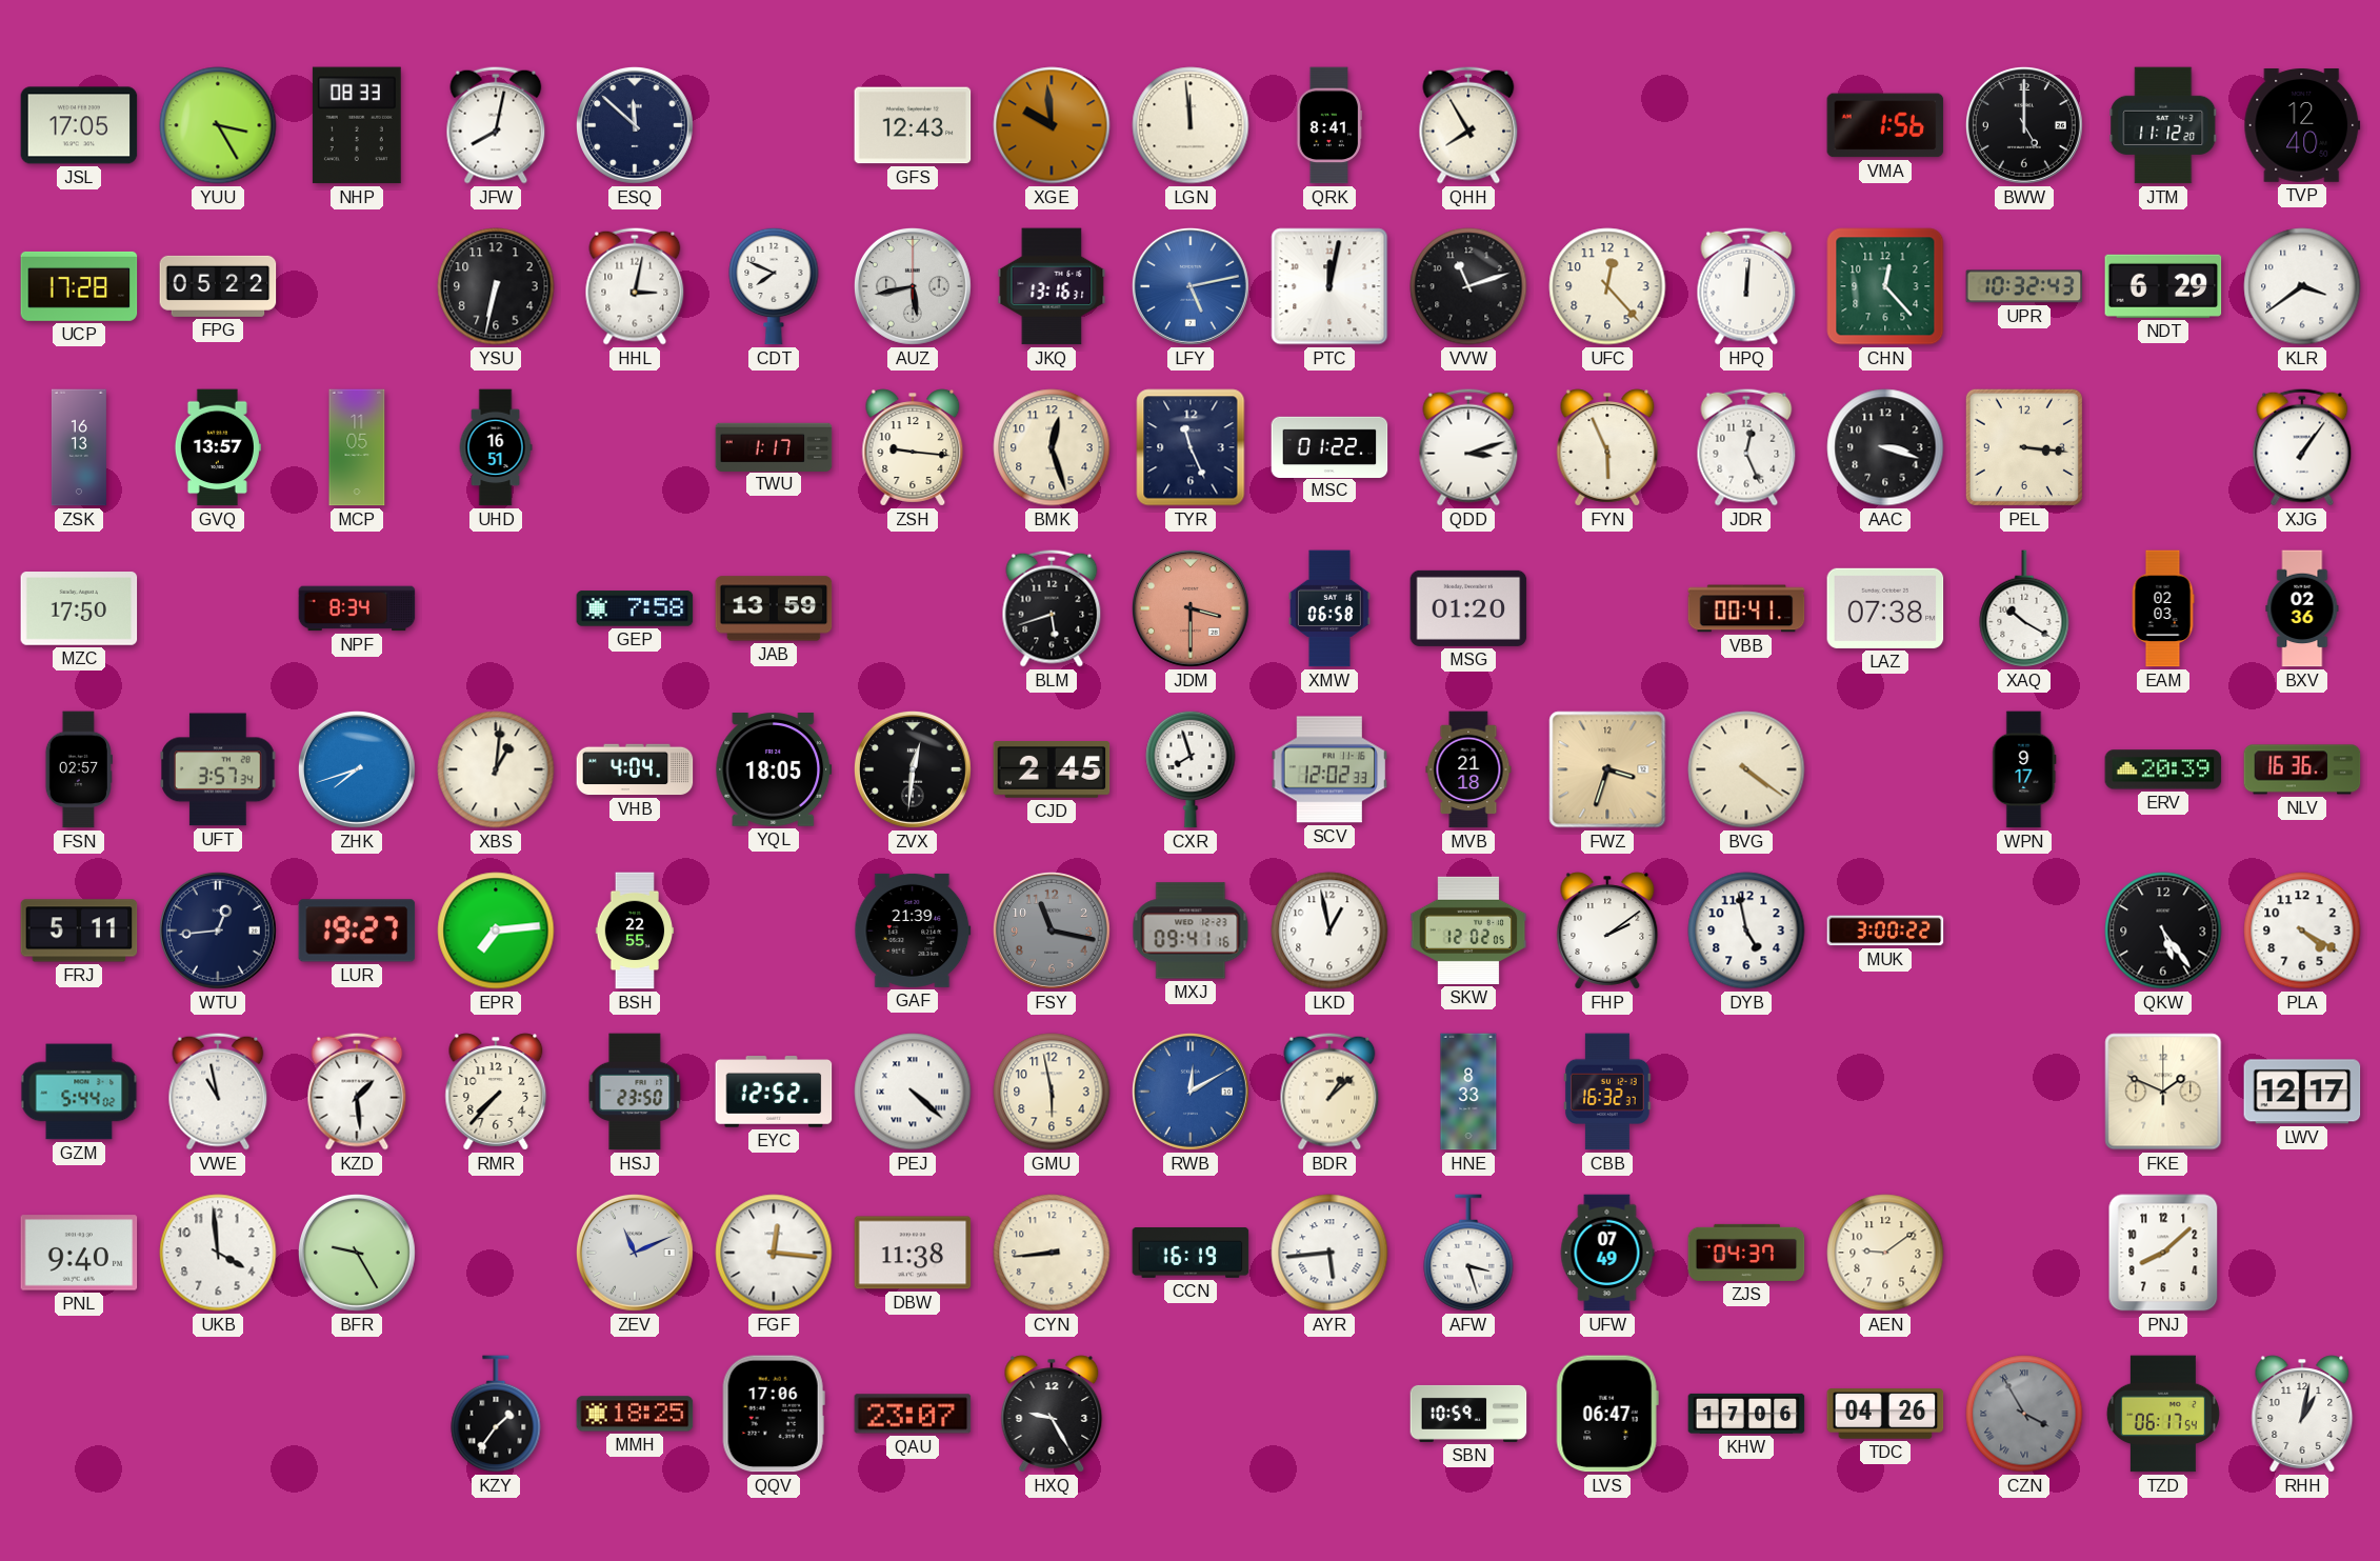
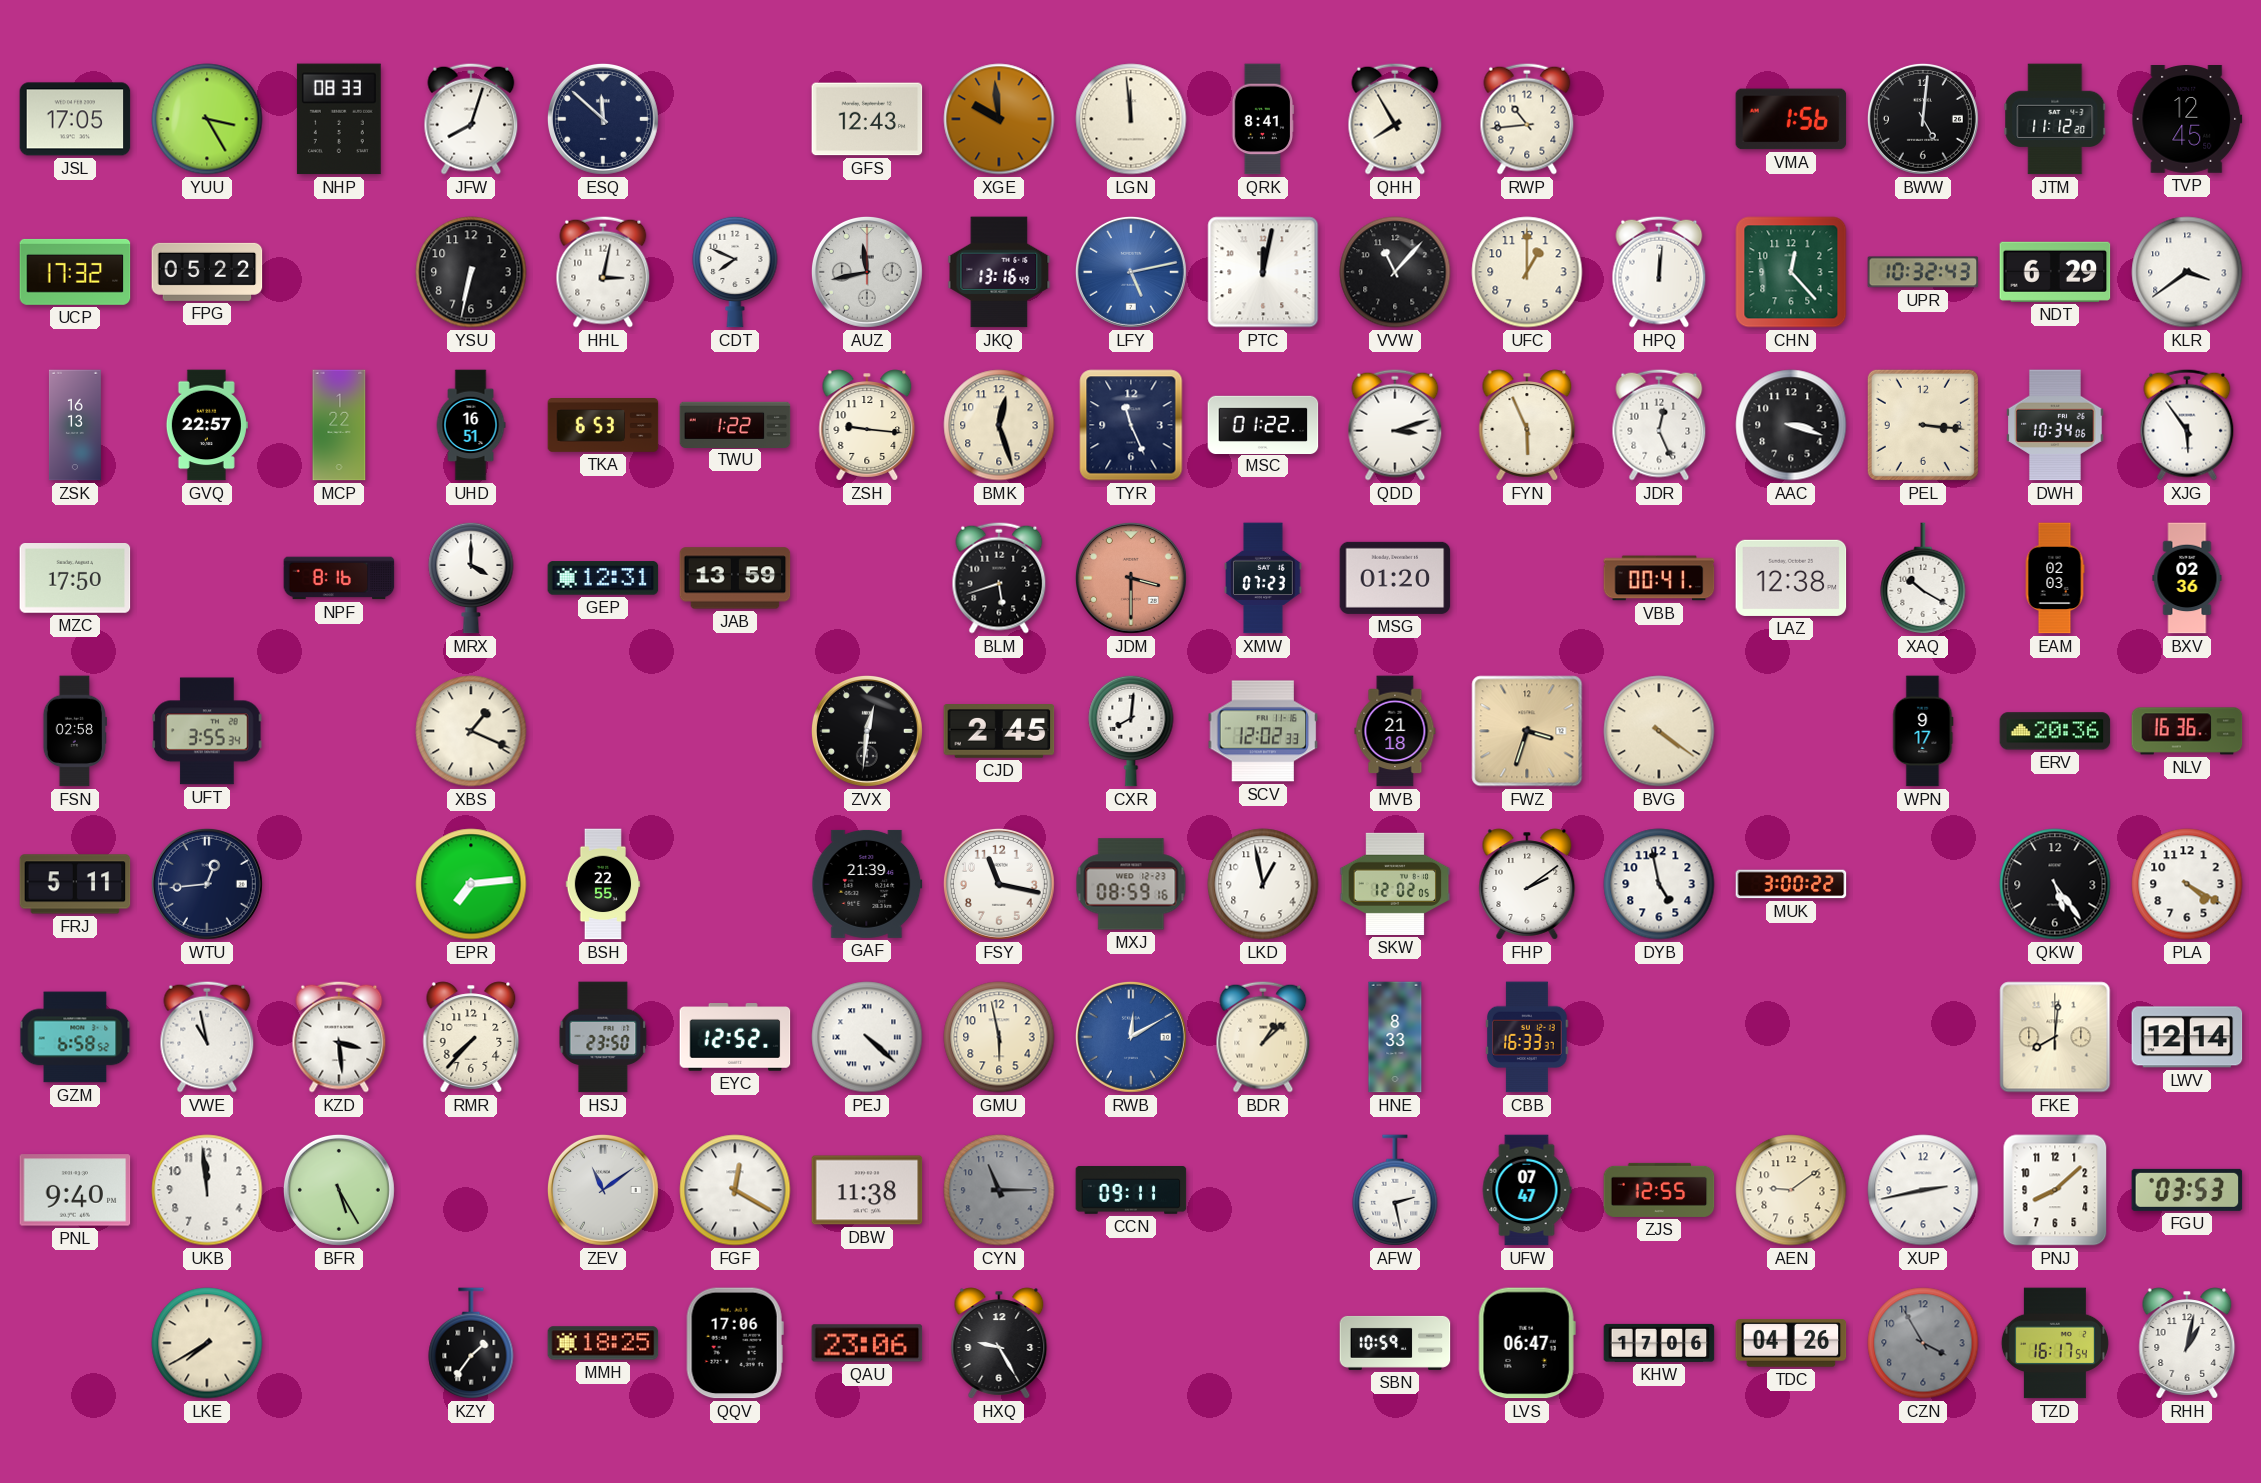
JFW: 8:02 -> 8:03
RWP: none -> 10:44
BWW: 5:00 -> 5:01
TVP: 12:40 -> 12:45
UCP: 17:28 -> 17:32
AUZ: 5:43 -> 11:43
JKQ: 13:16:31 -> 13:16:49
VVW: 11:12 -> 11:07
UFC: 12:23 -> 1:00
GVQ: 13:57 -> 22:57
MCP: 11:05 -> 1:22
TKA: none -> 6:53
TWU: 1:17 -> 1:22
DWH: none -> 10:34
XJG: 1:06 -> 5:54
NPF: 8:34 -> 8:16
MRX: none -> 4:00
GEP: 7:58 -> 12:31
XMW: 06:58 -> 07:23
LAZ: 07:38 -> 12:38
FSN: 02:57 -> 02:58
UFT: 3:57 -> 3:55
ZHK: 7:42 -> none
XBS: 1:01 -> 1:19
VHB: 4:04 -> none
YQL: 18:05 -> none
CXR: 7:57 -> 8:01
ERV: 20:39 -> 20:36
LUR: 19:27 -> none
FSY dial: grey -> white
MXJ: 09:41 -> 08:59
GZM: 5:44 -> 6:58
KZD: 1:29 -> 3:29
CBB: 16:32 -> 16:33
FKE: 1:49 -> 8:01
LWV: 12:17 -> 12:14
UKB: 3:59 -> 11:59
BFR: 9:25 -> 5:25
ZEV: 11:11 -> 11:09
FGF: 12:16 -> 12:20
CYN: 8:44 -> 11:15
CYN dial: cream -> grey
CCN: 16:19 -> 09:11
AYR: 5:44 -> none
AFW: 3:27 -> 2:28
UFW: 07:49 -> 07:47
ZJS: 04:37 -> 12:55
XUP: none -> 2:43
FGU: none -> 03:53
LKE: none -> 7:40
QAU: 23:07 -> 23:06
CZN numerals: Roman -> Arabic
TZD: 06:17 -> 16:17
